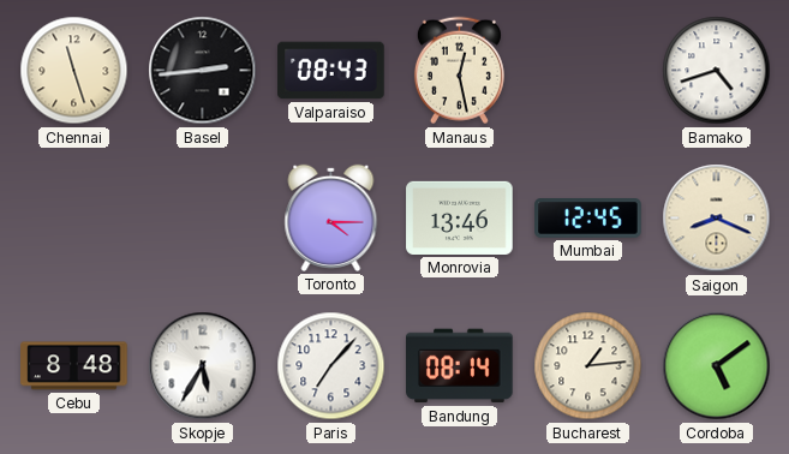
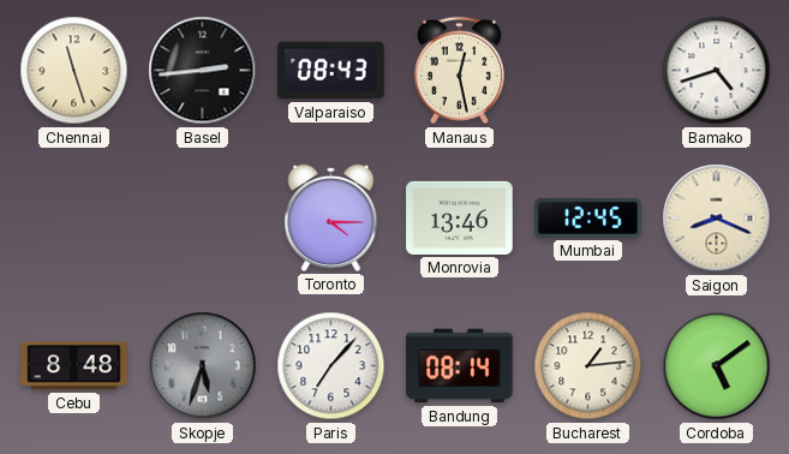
Skopje: 5:35 -> 5:33
Skopje dial: white -> grey
